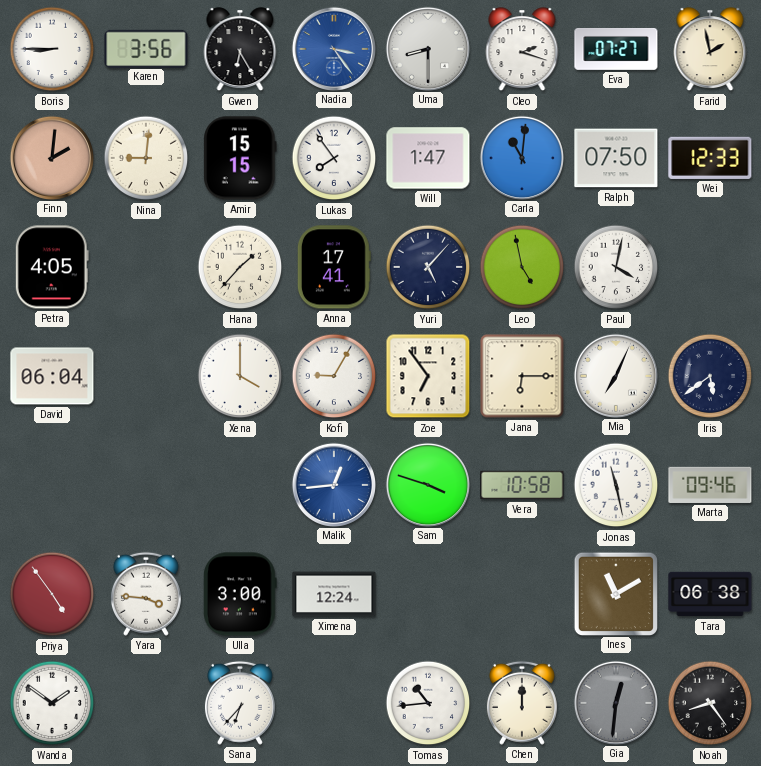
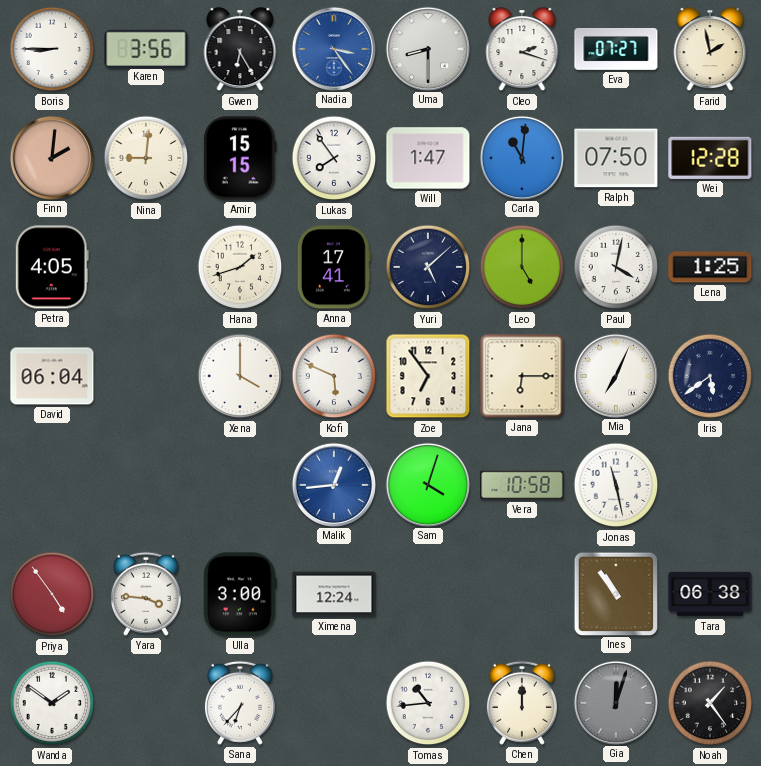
Wei: 12:33 -> 12:28
Hana: 1:37 -> 1:42
Yuri: 5:07 -> 5:08
Leo: 4:58 -> 5:00
Lena: none -> 1:25
Kofi: 9:05 -> 5:49
Sam: 3:48 -> 4:03
Marta: 09:46 -> none
Ines: 11:10 -> 10:54
Gia: 12:31 -> 12:03
Noah: 8:24 -> 1:24
